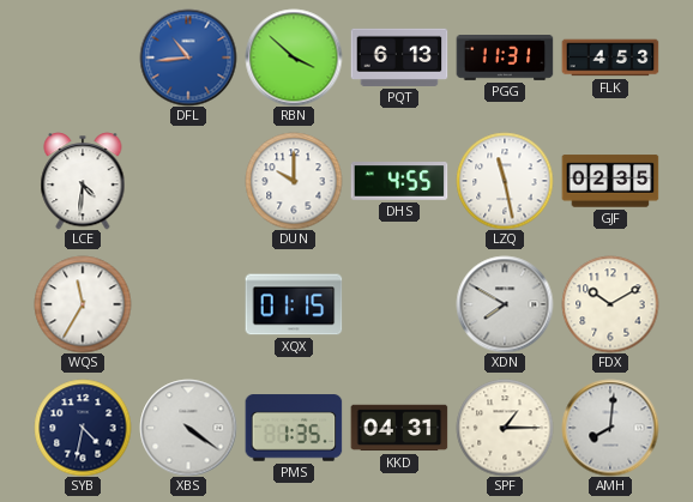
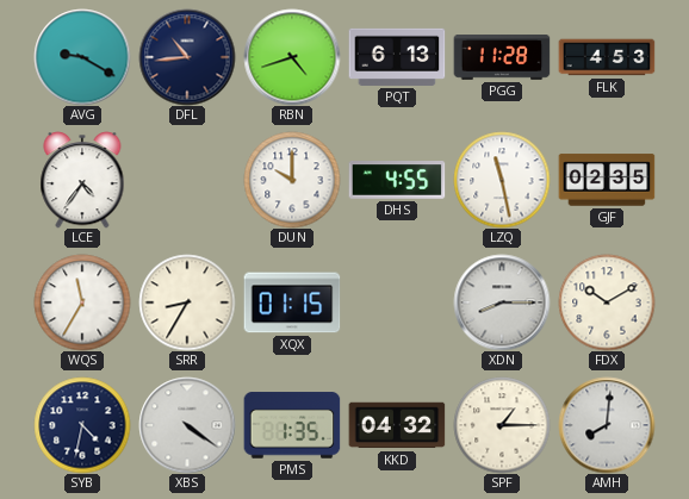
AVG: none -> 9:20
DFL dial: blue -> navy
RBN: 3:52 -> 4:42
PGG: 11:31 -> 11:28
LCE: 4:31 -> 4:36
SRR: none -> 8:35
XDN: 7:50 -> 8:15
KKD: 04:31 -> 04:32
